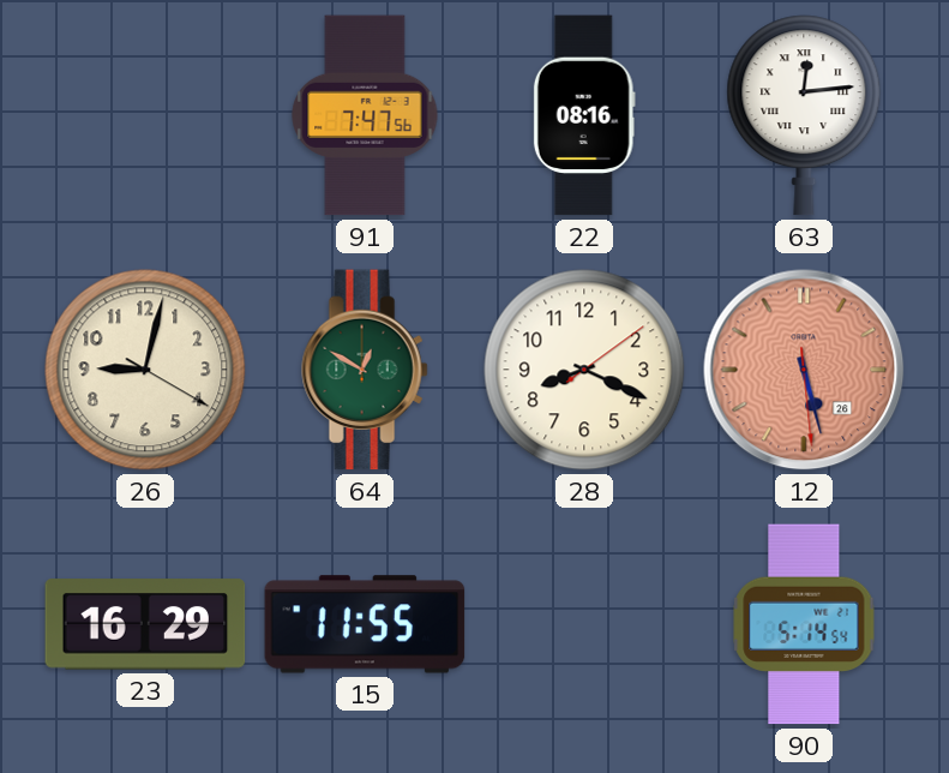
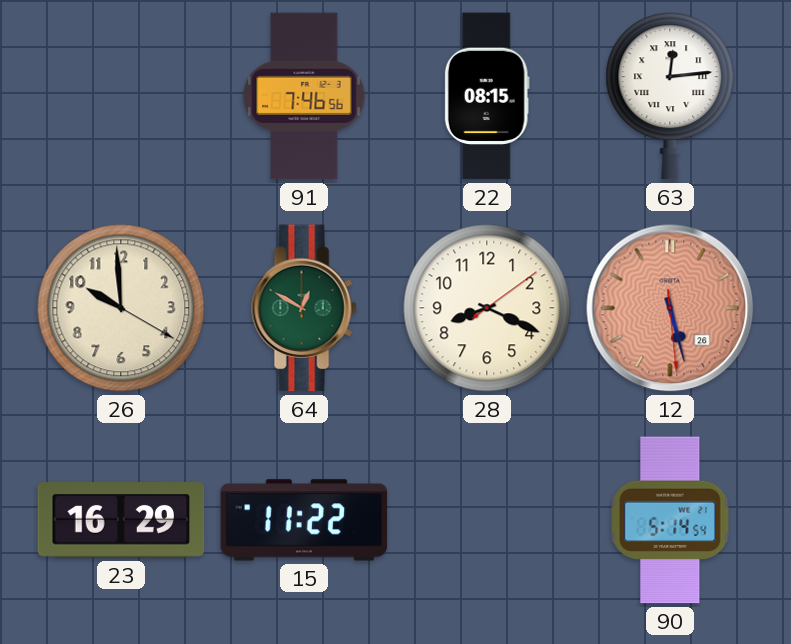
91: 7:47 -> 7:46
22: 08:16 -> 08:15
26: 9:02 -> 9:59
15: 11:55 -> 11:22
